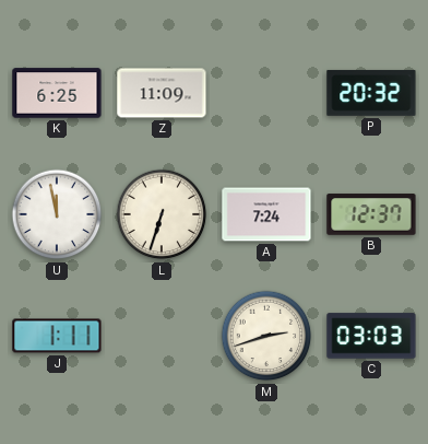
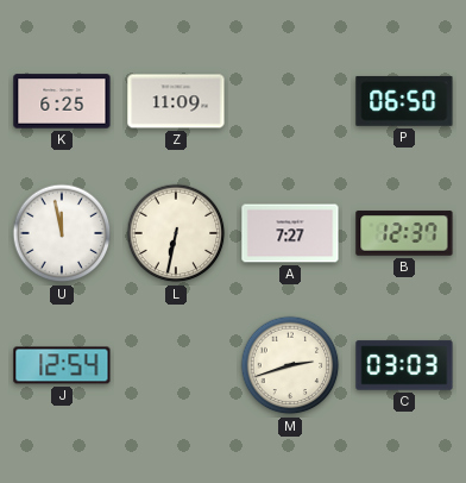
P: 20:32 -> 06:50
L: 6:33 -> 6:32
A: 7:24 -> 7:27
J: 1:11 -> 12:54
